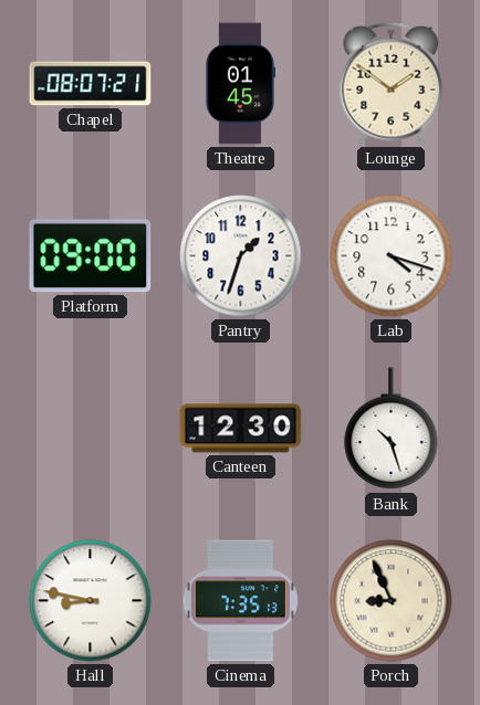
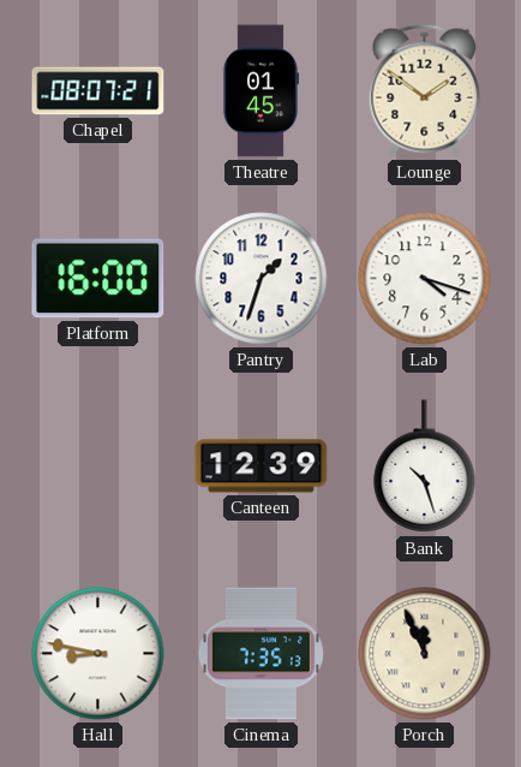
Platform: 09:00 -> 16:00
Canteen: 12:30 -> 12:39
Porch: 8:56 -> 11:56
